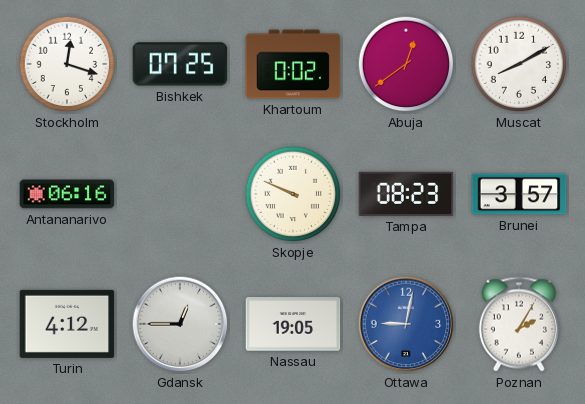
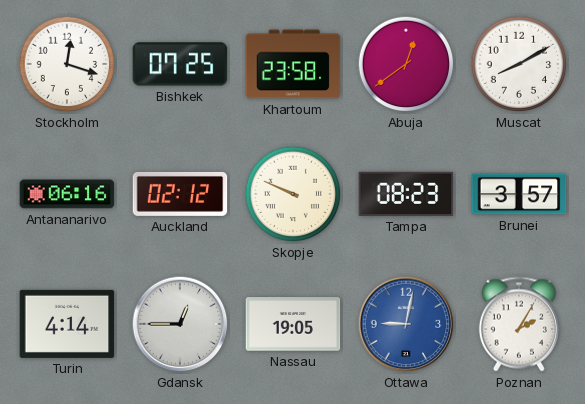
Khartoum: 0:02 -> 23:58
Auckland: none -> 02:12
Turin: 4:12 -> 4:14
